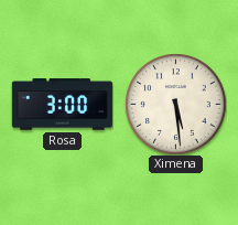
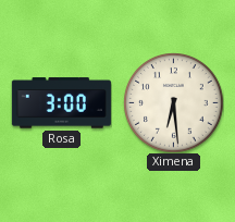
Ximena: 5:29 -> 6:29
